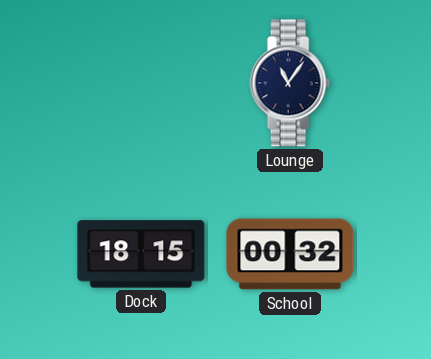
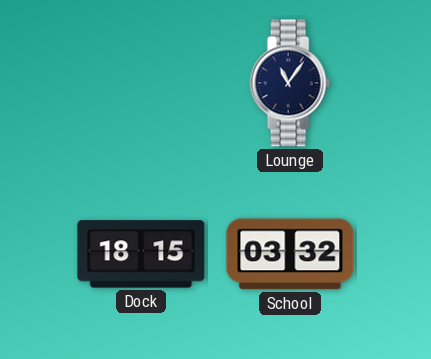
School: 00:32 -> 03:32
